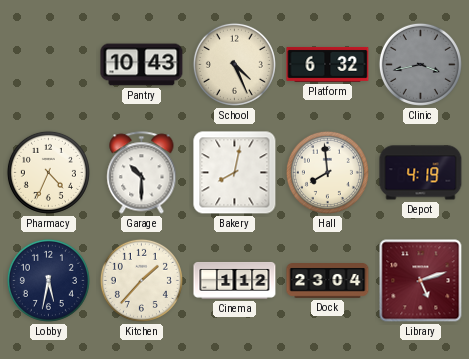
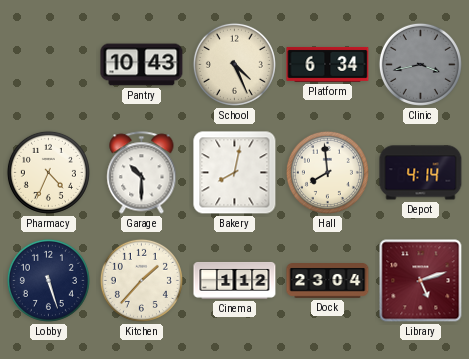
Platform: 6:32 -> 6:34
Depot: 4:19 -> 4:14
Lobby: 5:32 -> 5:27
